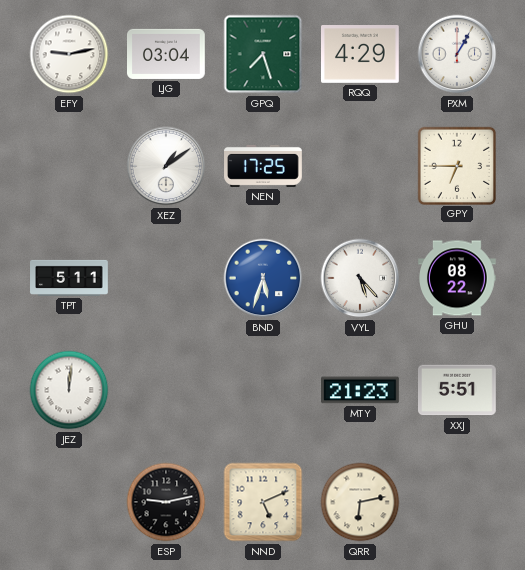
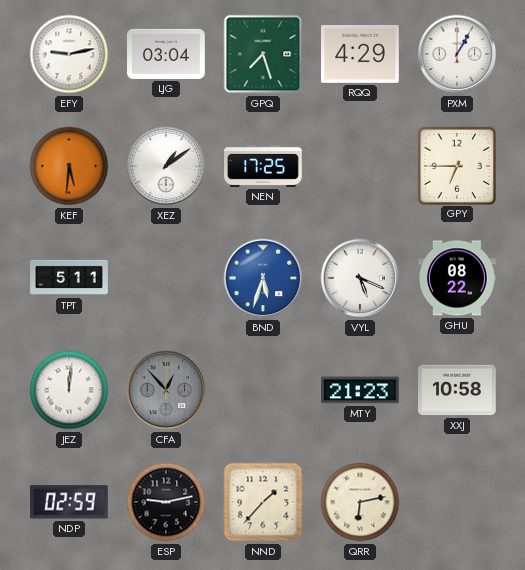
KEF: none -> 5:31
VYL: 5:23 -> 5:19
CFA: none -> 12:53
XXJ: 5:51 -> 10:58
NDP: none -> 02:59
NND: 5:11 -> 1:37
